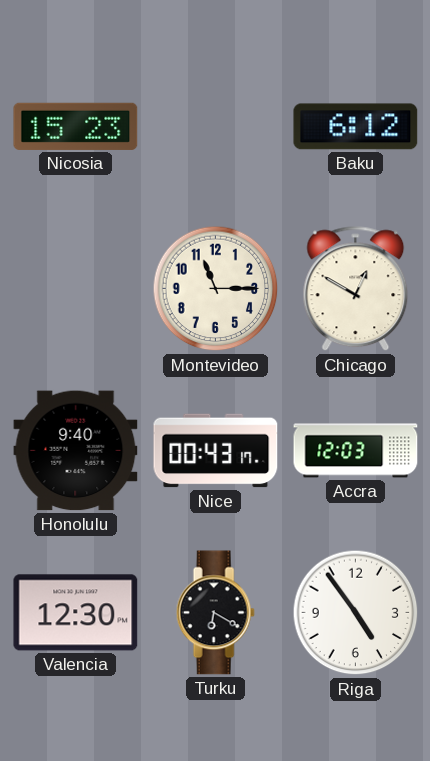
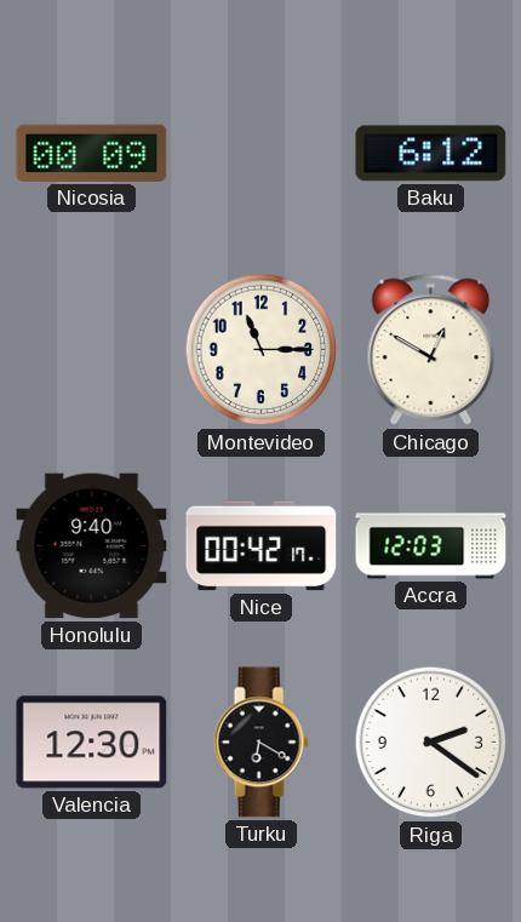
Nicosia: 15:23 -> 00:09
Nice: 00:43 -> 00:42
Riga: 4:54 -> 2:21
